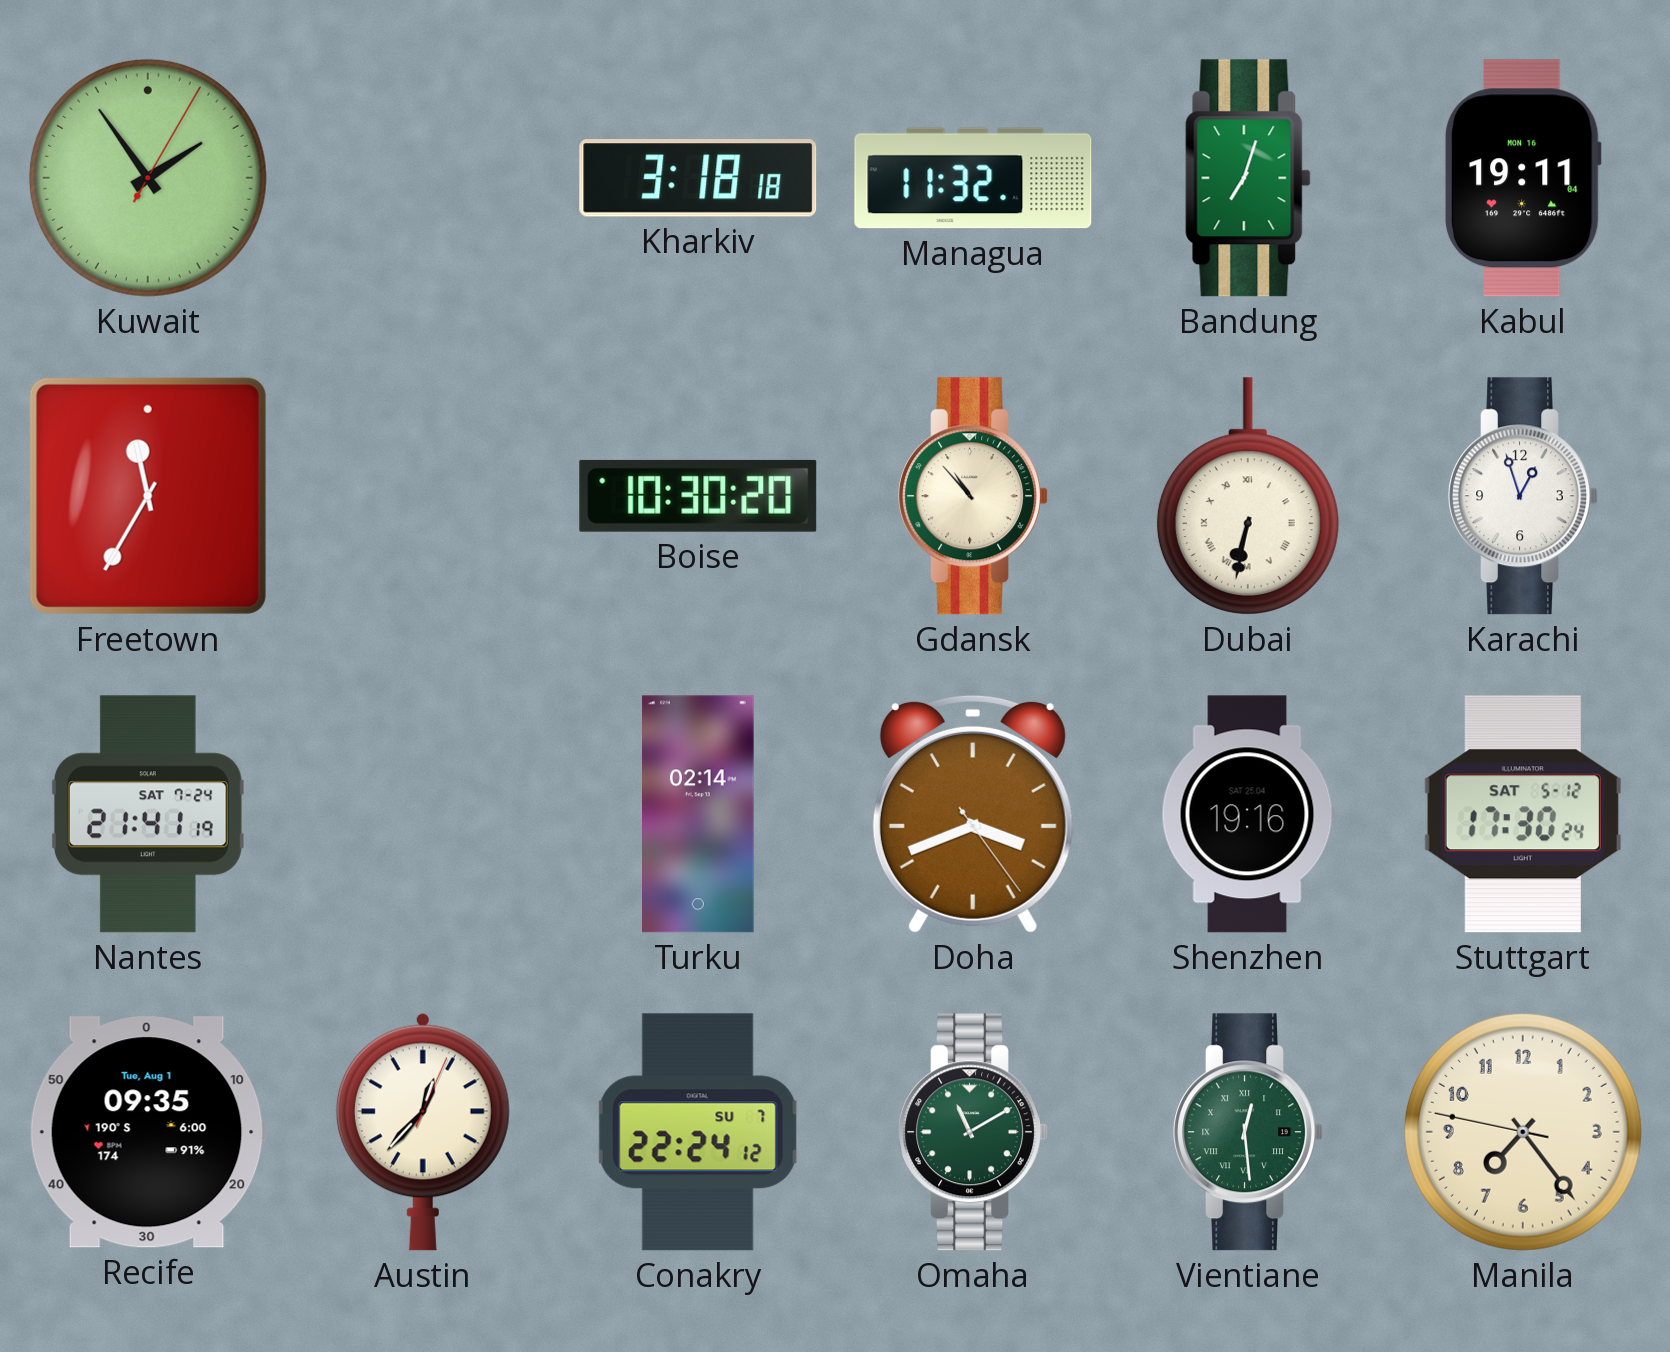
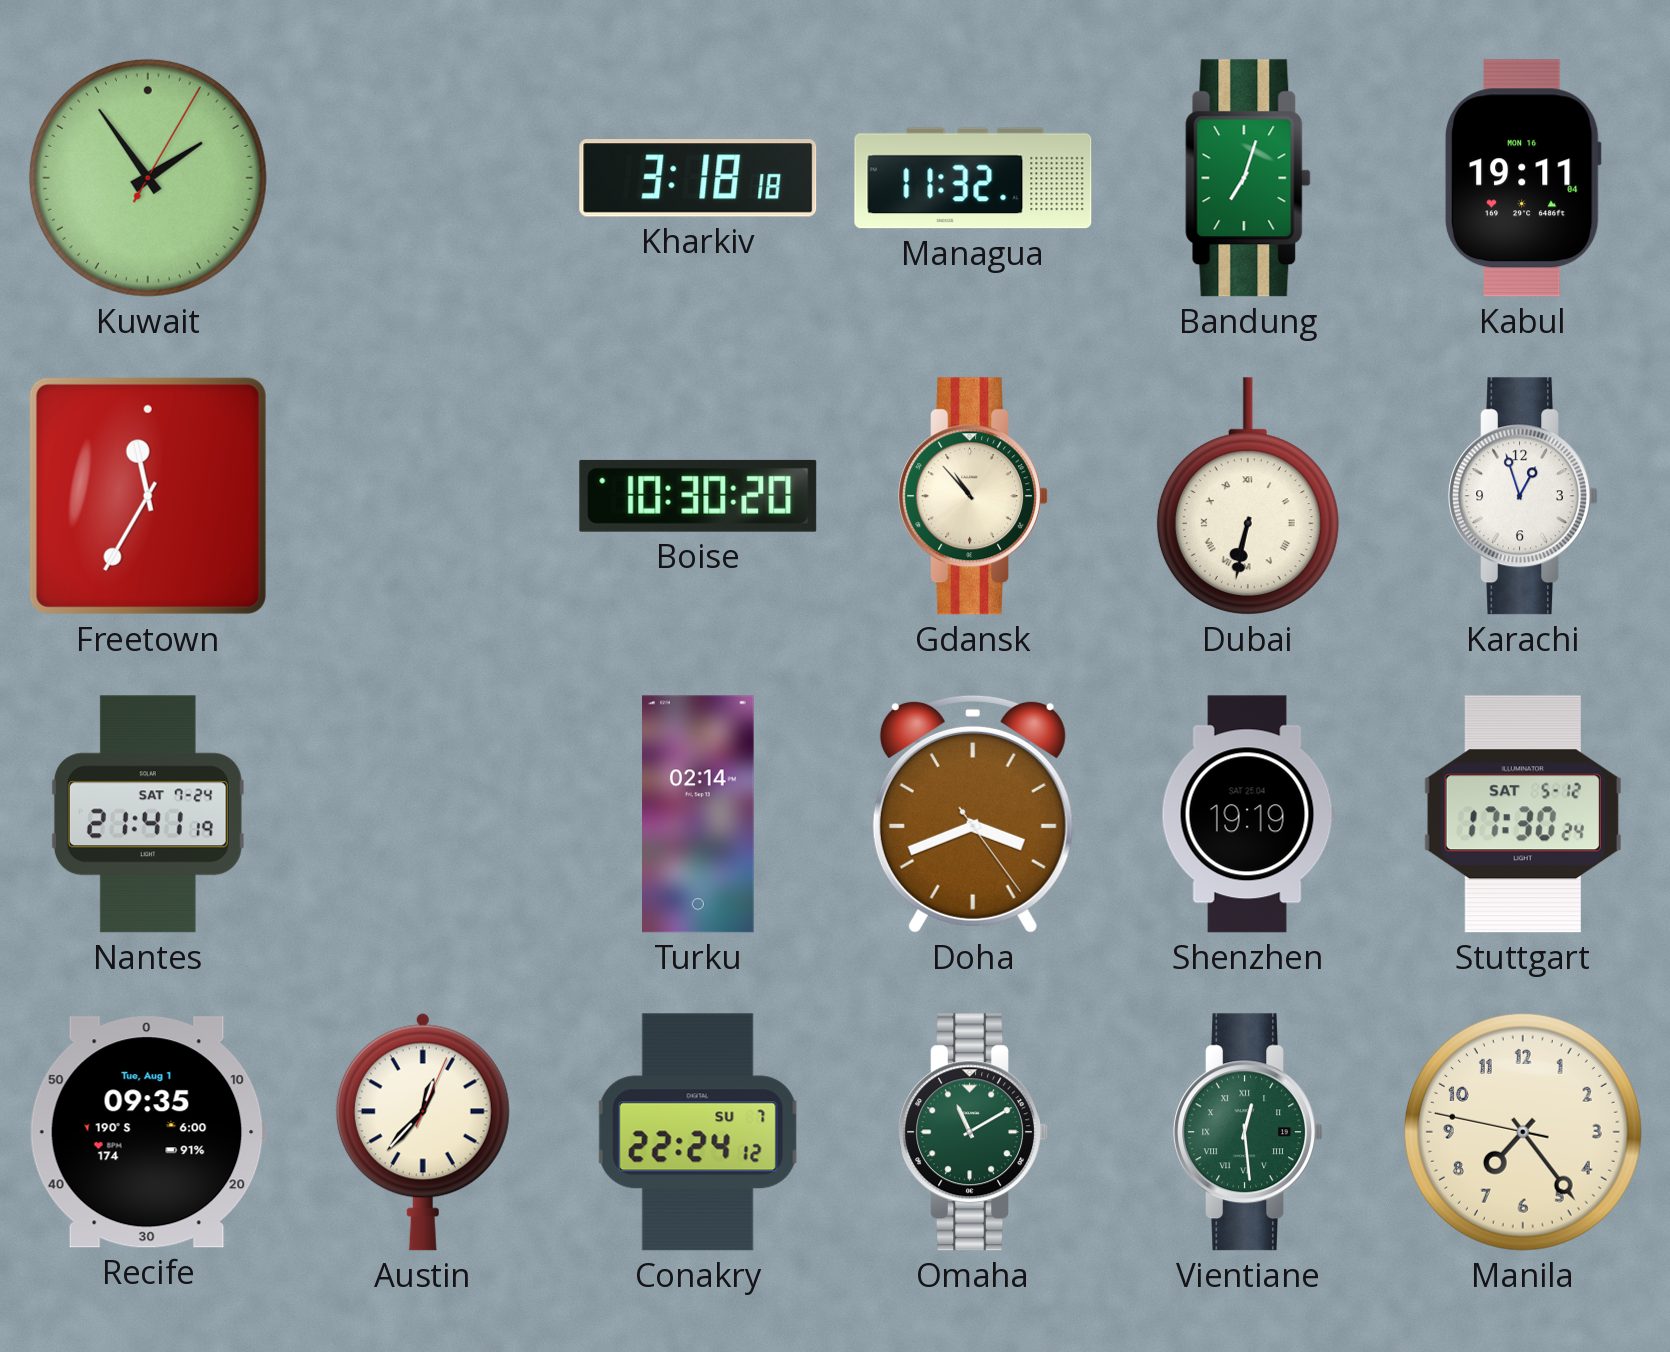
Shenzhen: 19:16 -> 19:19
